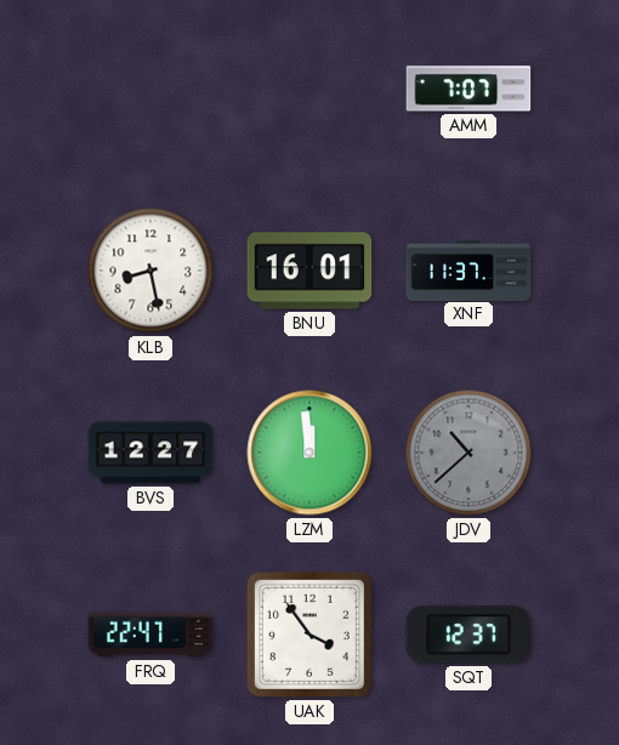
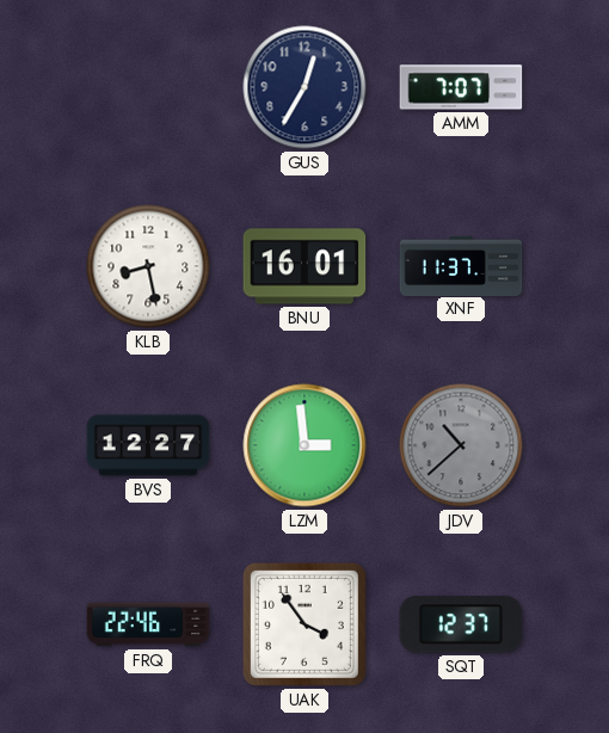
GUS: none -> 12:35
LZM: 11:59 -> 2:59
FRQ: 22:47 -> 22:46
